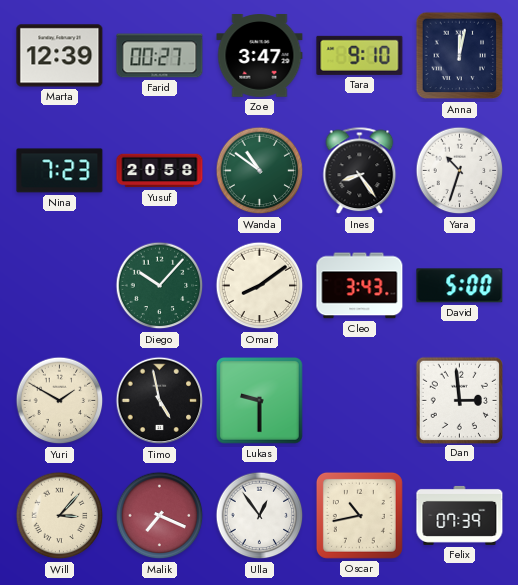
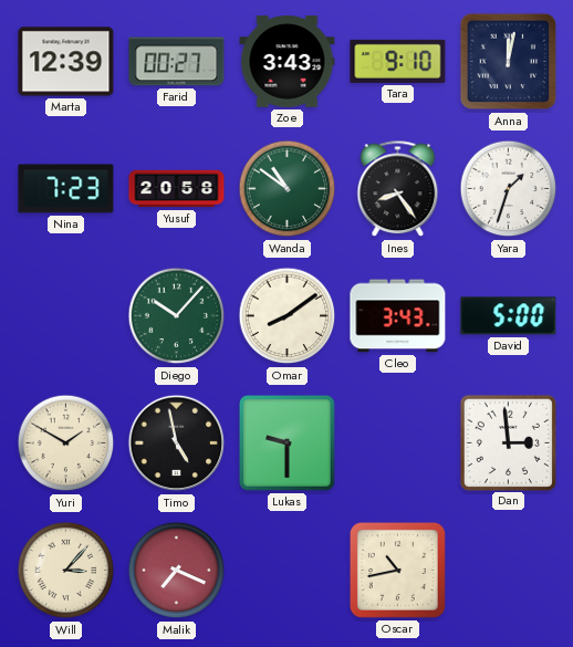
Zoe: 3:47 -> 3:43
Yara: 10:33 -> 1:33
Ulla: 12:54 -> none
Felix: 07:39 -> none
